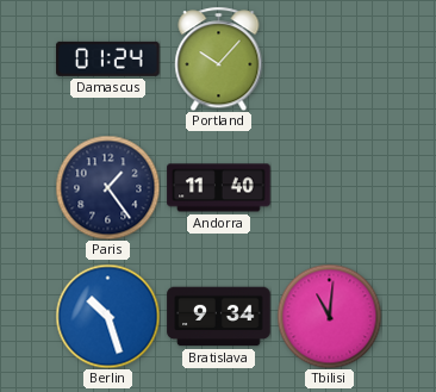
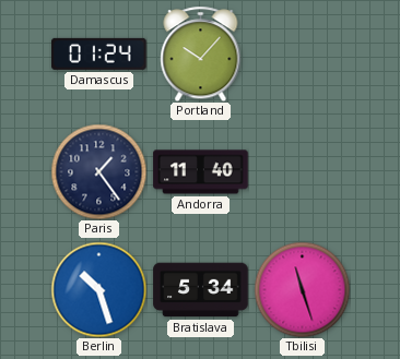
Bratislava: 9:34 -> 5:34
Tbilisi: 11:01 -> 11:27
